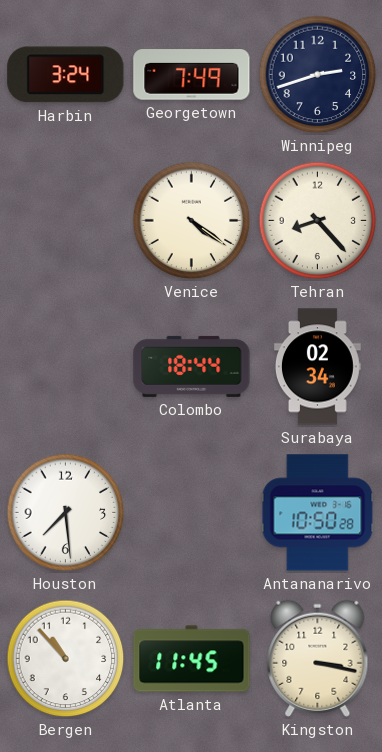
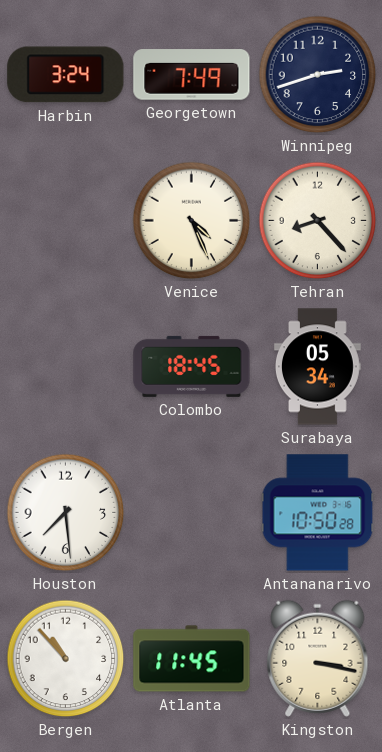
Venice: 4:21 -> 4:26
Colombo: 18:44 -> 18:45
Surabaya: 02:34 -> 05:34
